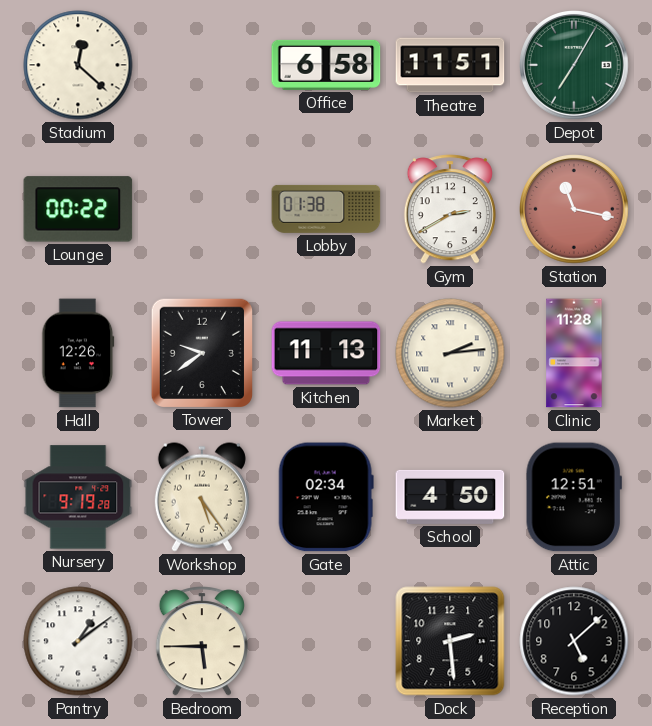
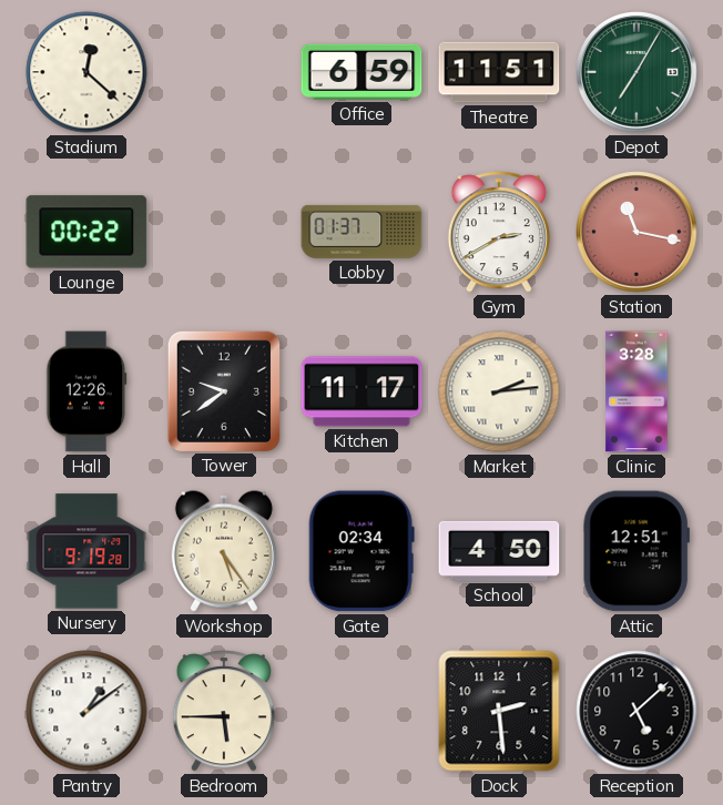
Office: 6:58 -> 6:59
Lobby: 01:38 -> 01:37
Kitchen: 11:13 -> 11:17
Clinic: 11:28 -> 3:28
